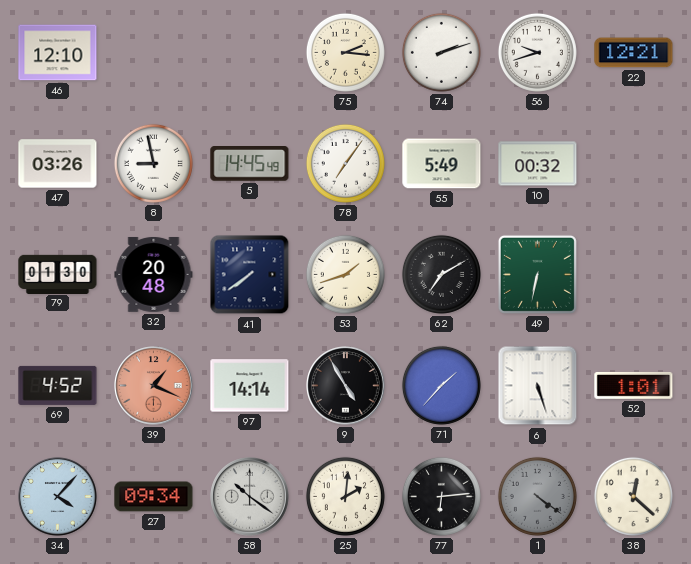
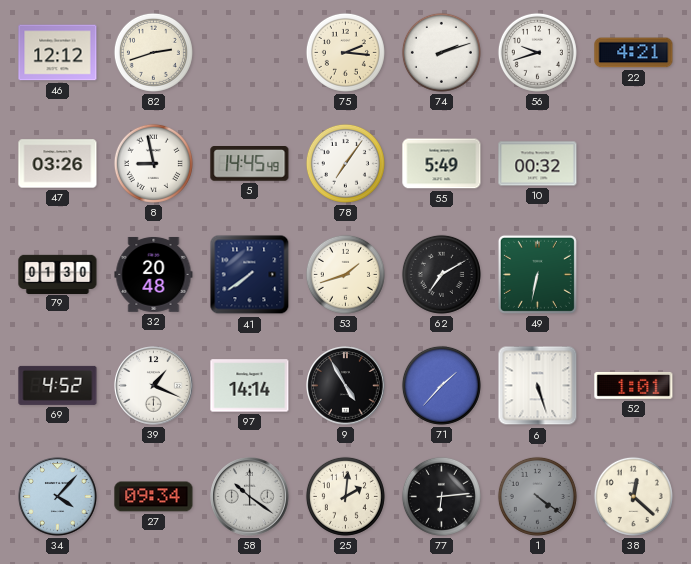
46: 12:10 -> 12:12
82: none -> 2:42
22: 12:21 -> 4:21
39 dial: salmon -> white
